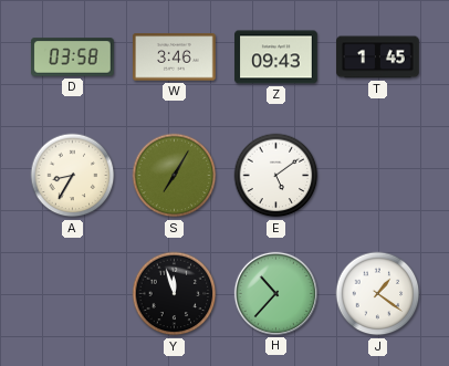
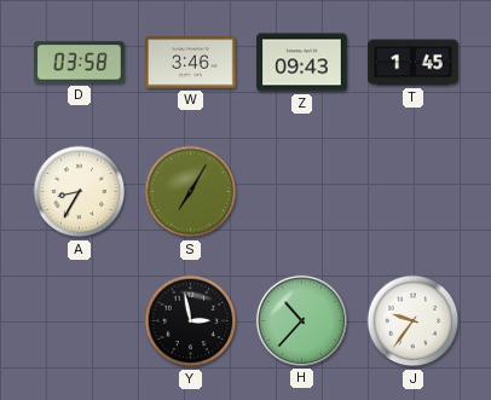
E: 5:09 -> none
Y: 11:57 -> 2:58
J: 1:21 -> 9:36
